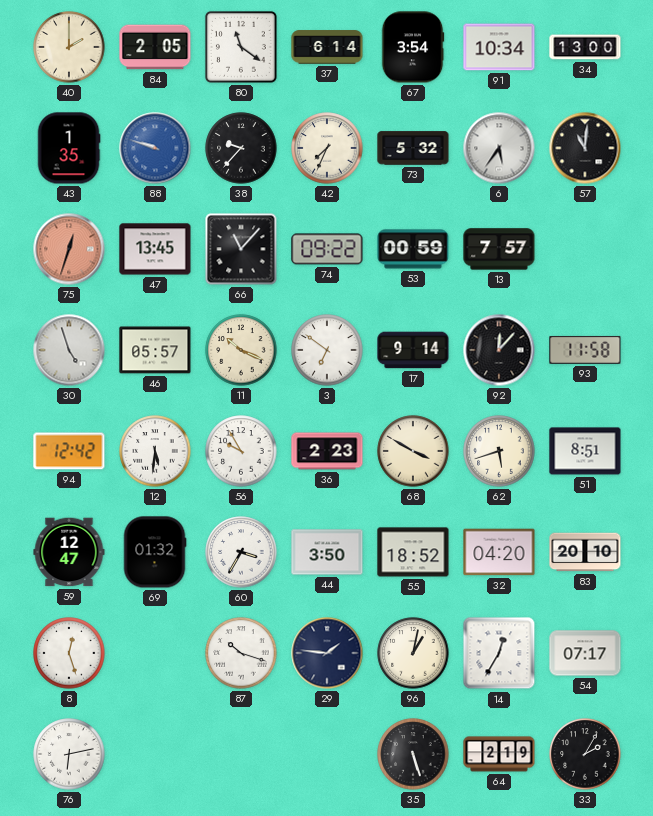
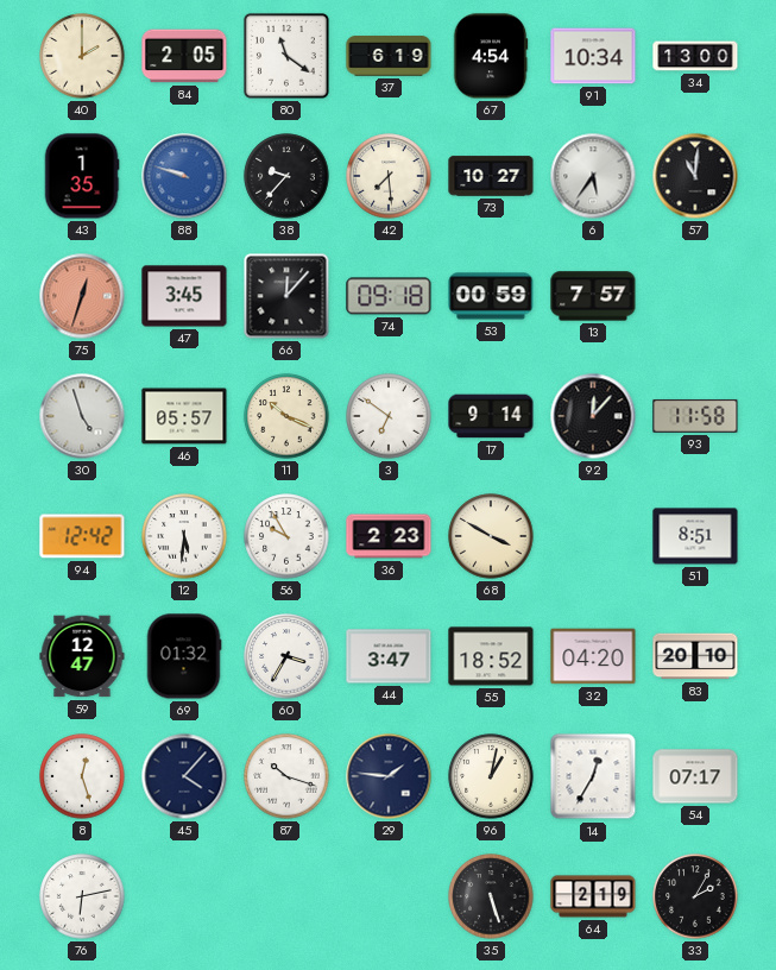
37: 6:14 -> 6:19
67: 3:54 -> 4:54
42: 7:34 -> 7:29
73: 5:32 -> 10:27
47: 13:45 -> 3:45
66: 11:07 -> 12:07
74: 09:22 -> 09:18
62: 5:42 -> none
44: 3:50 -> 3:47
45: none -> 4:07
